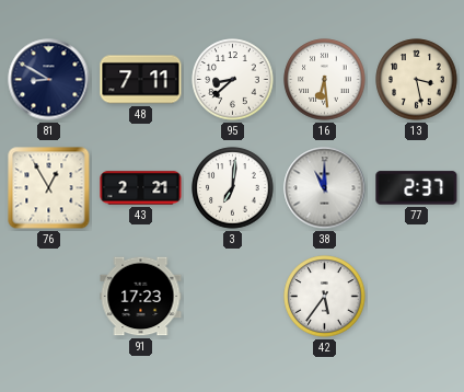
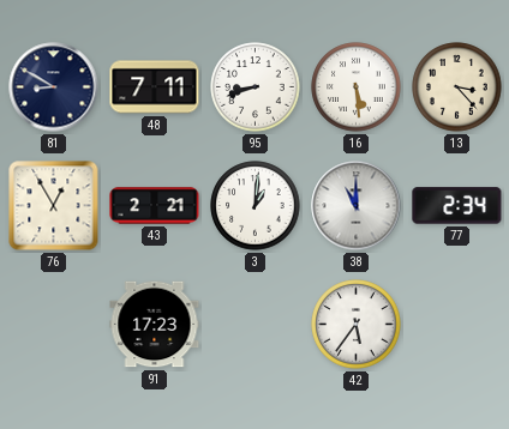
95: 8:38 -> 8:42
16: 6:29 -> 5:29
13: 3:28 -> 3:23
3: 7:01 -> 1:01
77: 2:37 -> 2:34
